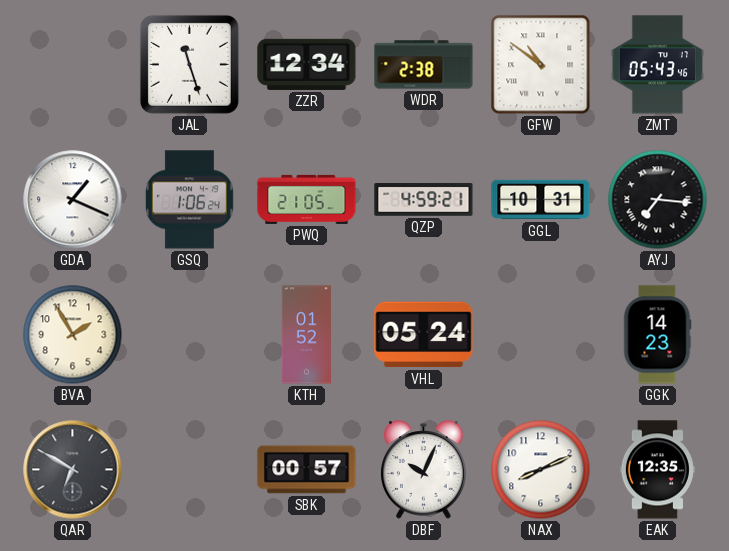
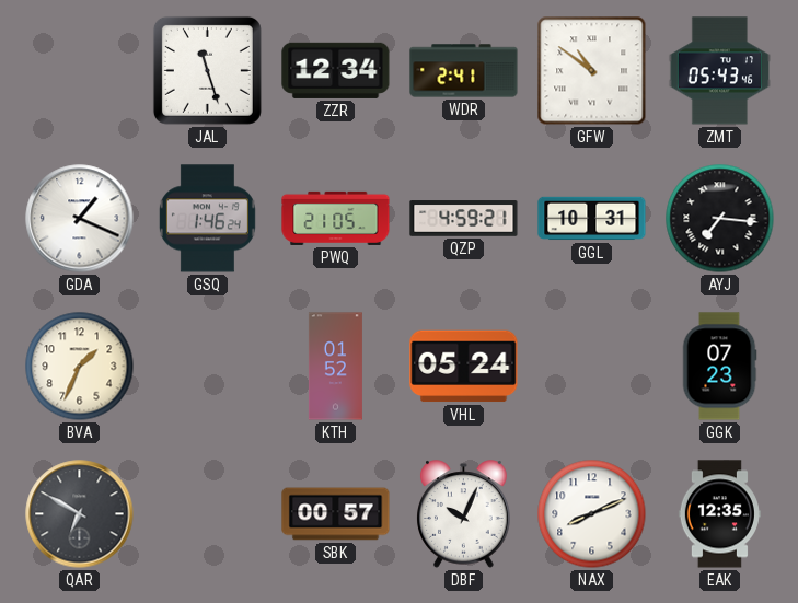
WDR: 2:38 -> 2:41
GSQ: 1:06 -> 1:46
BVA: 1:55 -> 1:34
GGK: 14:23 -> 07:23
